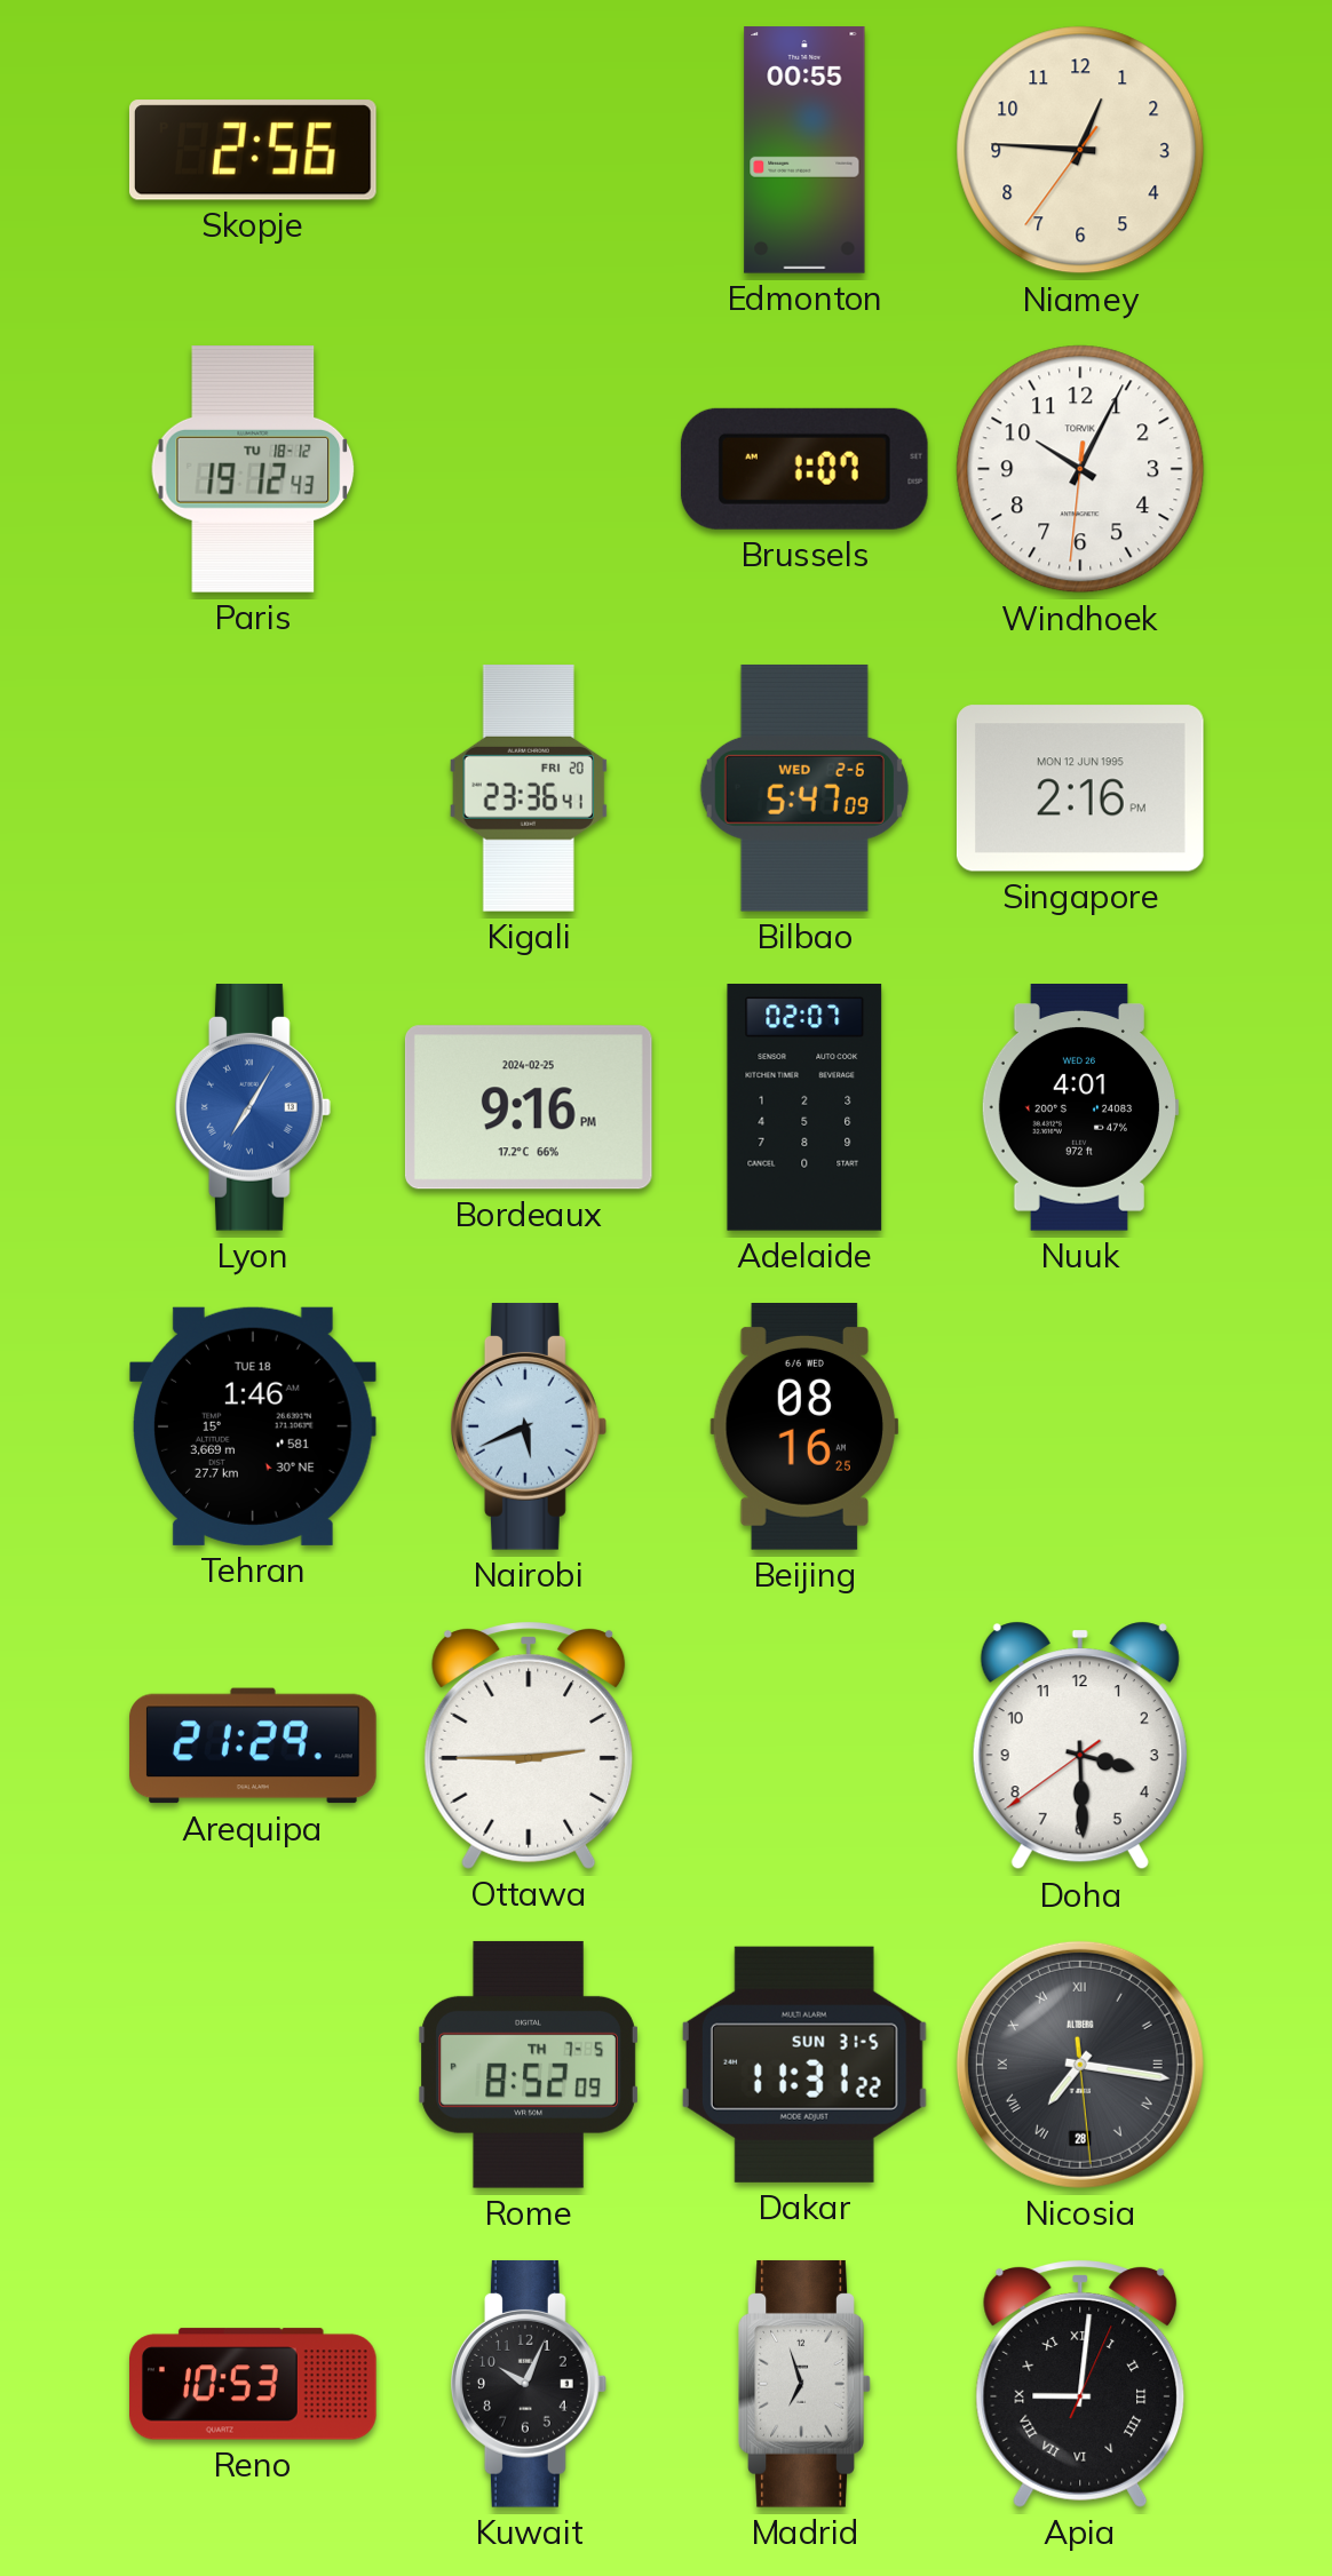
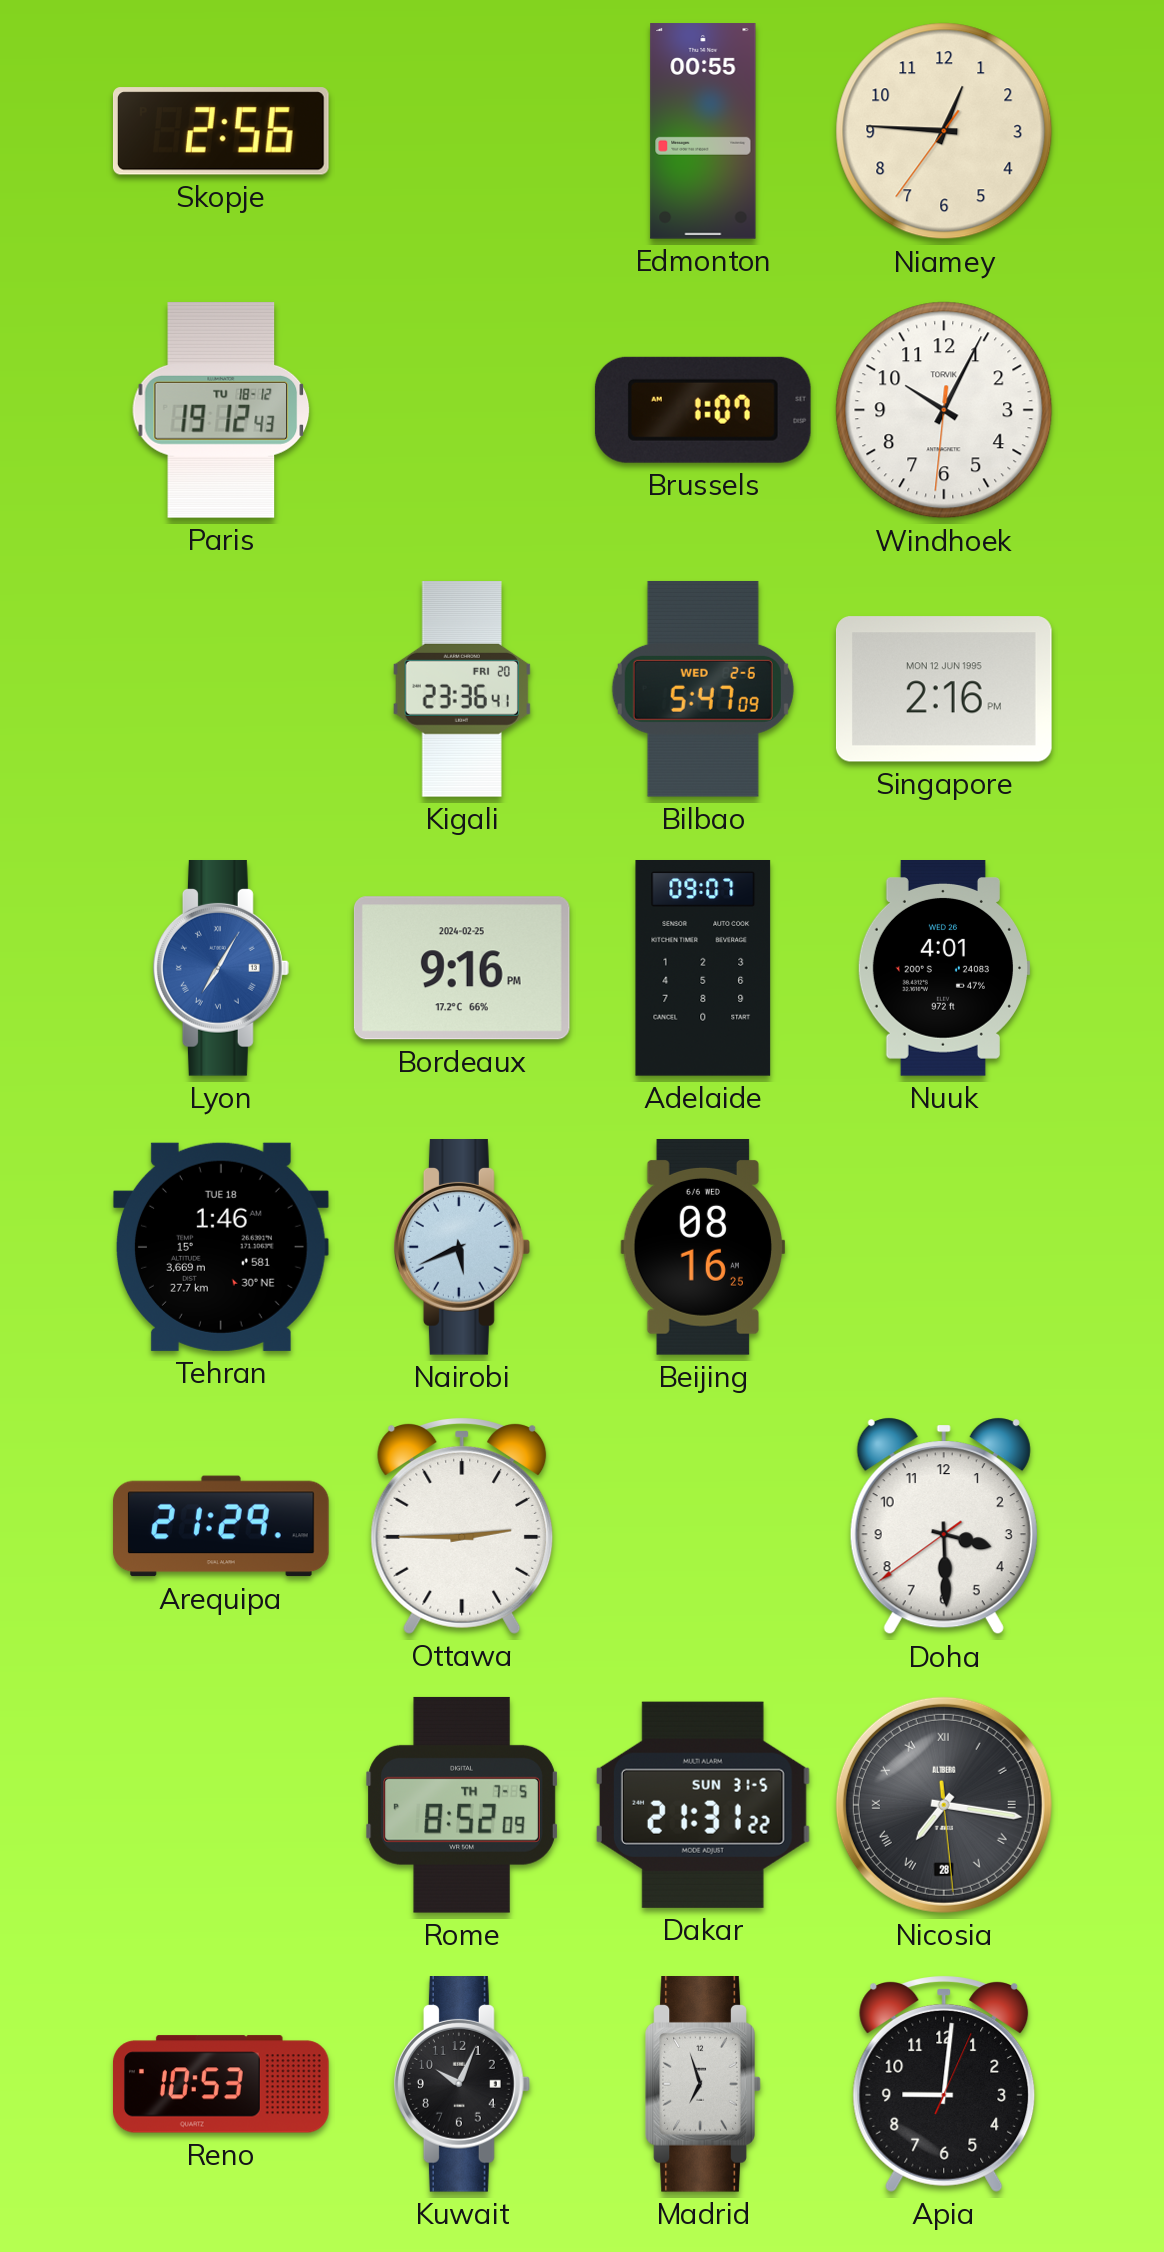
Adelaide: 02:07 -> 09:07
Dakar: 11:31 -> 21:31
Apia numerals: Roman -> Arabic
